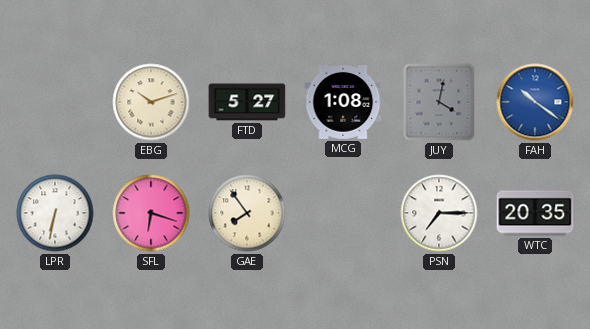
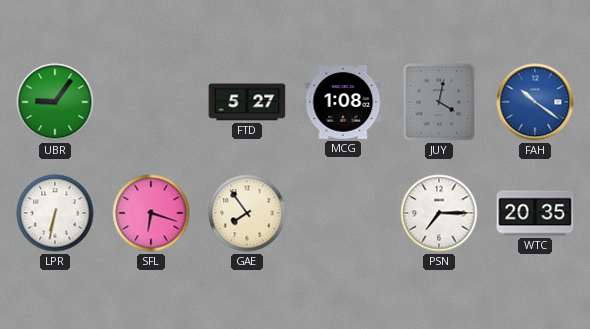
UBR: none -> 9:06
EBG: 10:12 -> none
